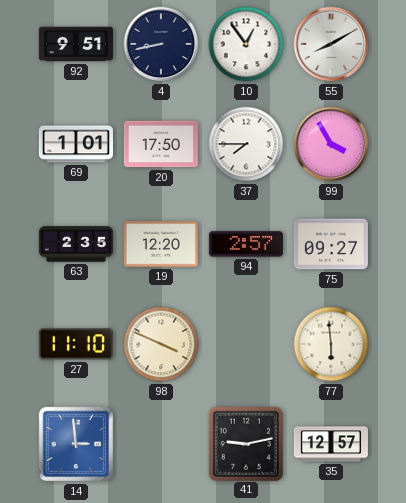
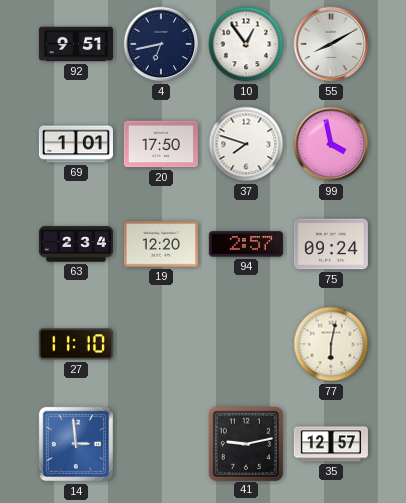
4: 8:43 -> 6:43
37: 7:45 -> 7:48
99: 3:55 -> 3:58
63: 2:35 -> 2:34
75: 09:27 -> 09:24
98: 3:49 -> none
77: 5:59 -> 6:02
